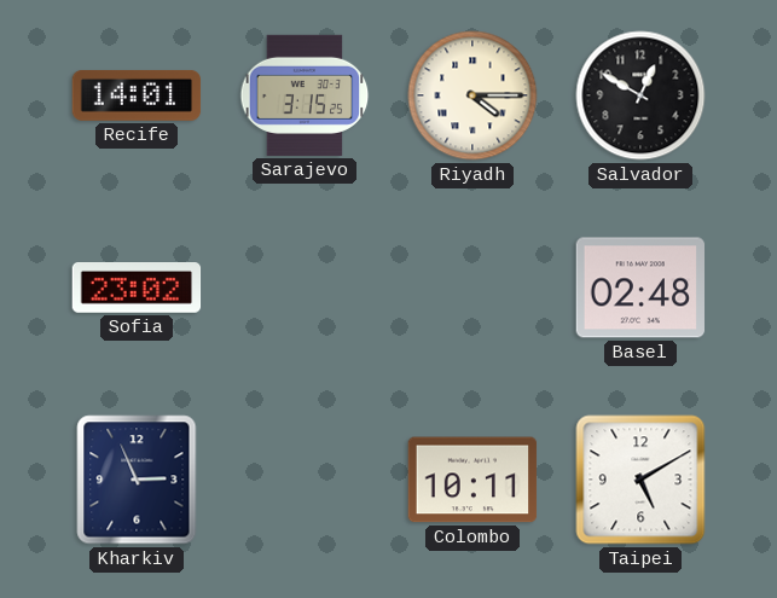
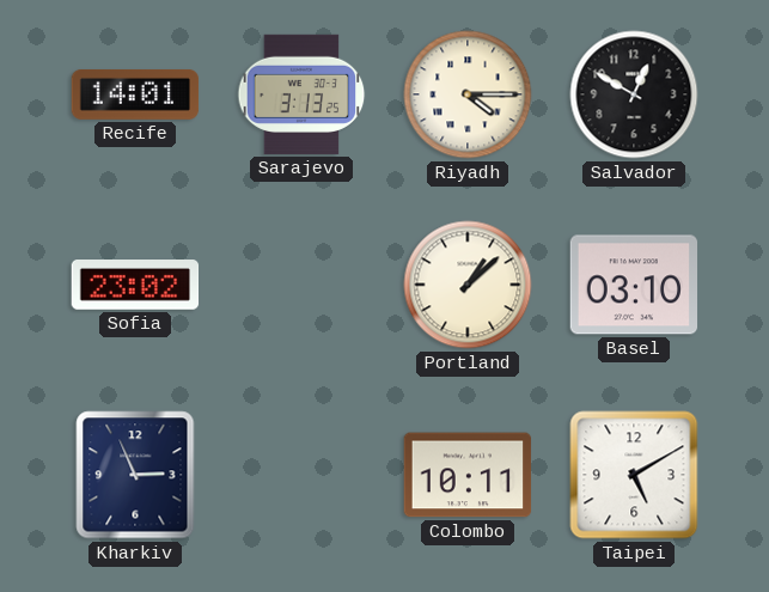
Sarajevo: 3:15 -> 3:13
Portland: none -> 1:08
Basel: 02:48 -> 03:10
